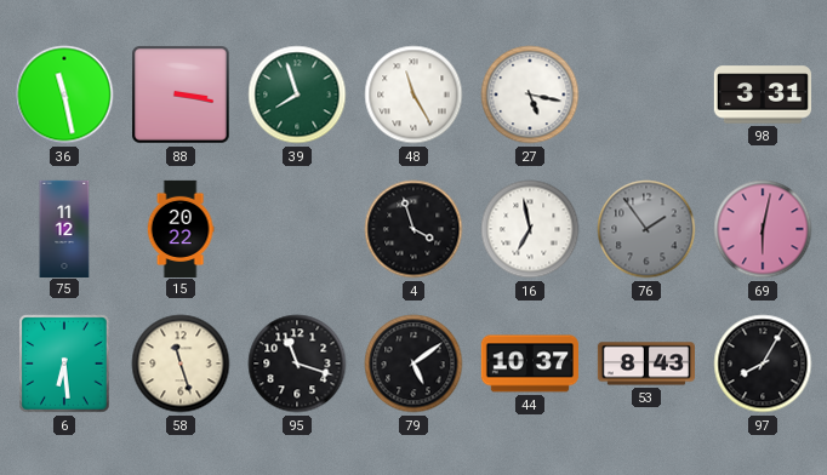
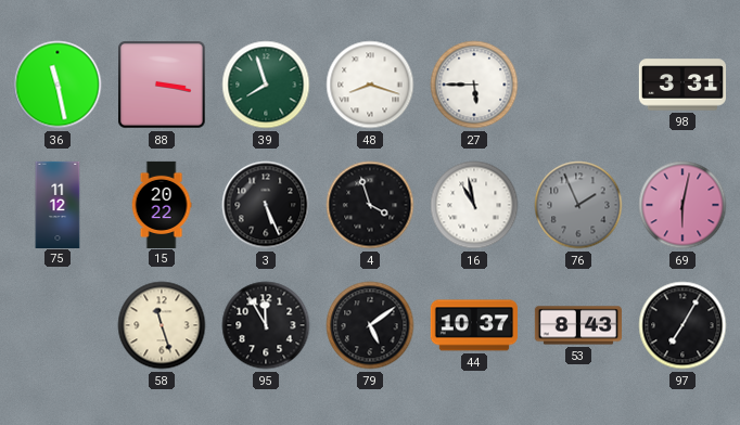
48: 11:25 -> 8:18
27: 5:17 -> 5:45
3: none -> 5:26
16: 6:58 -> 10:58
76: 1:54 -> 1:56
6: 6:29 -> none
95: 11:18 -> 11:55
97: 8:05 -> 7:05
